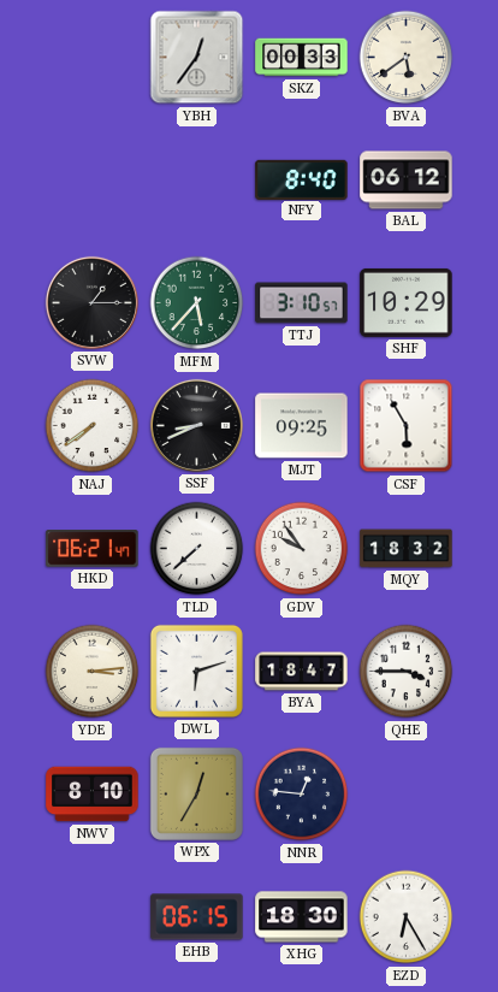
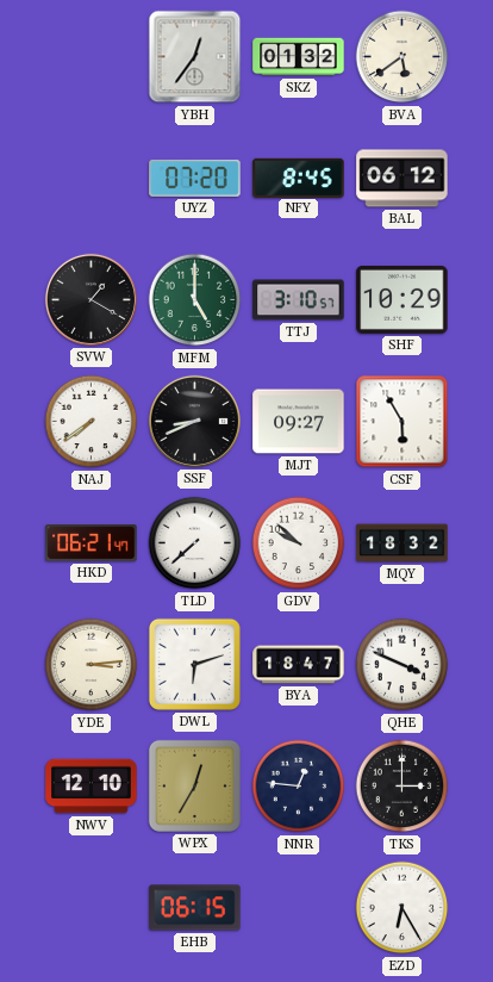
SKZ: 00:33 -> 01:32
UYZ: none -> 07:20
NFY: 8:40 -> 8:45
SVW: 1:15 -> 1:20
MFM: 5:37 -> 5:00
MJT: 09:25 -> 09:27
GDV: 9:54 -> 9:52
QHE: 3:45 -> 3:49
NWV: 8:10 -> 12:10
TKS: none -> 3:00
XHG: 18:30 -> none
